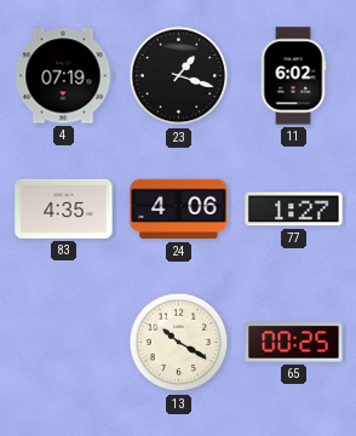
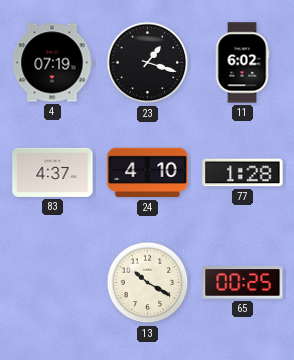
83: 4:35 -> 4:37
24: 4:06 -> 4:10
77: 1:27 -> 1:28
